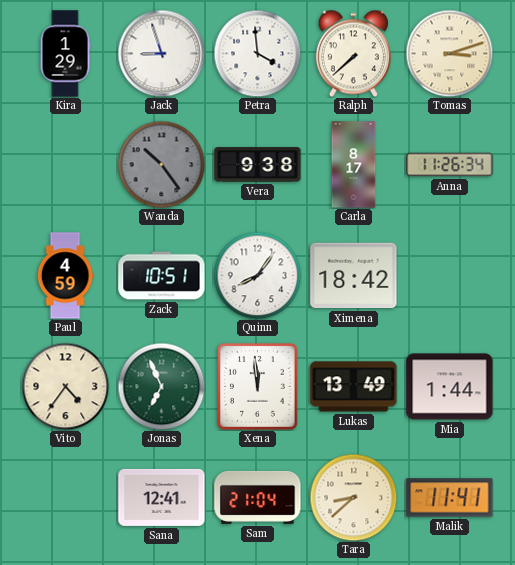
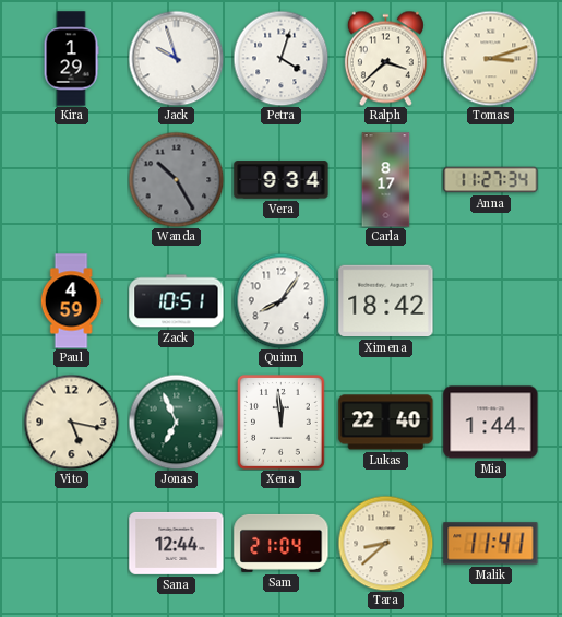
Jack: 8:57 -> 9:57
Petra: 3:59 -> 4:03
Ralph: 7:38 -> 3:38
Wanda: 10:24 -> 10:25
Vera: 9:38 -> 9:34
Anna: 11:26 -> 11:27
Vito: 4:36 -> 5:17
Lukas: 13:49 -> 22:40
Sana: 12:41 -> 12:44
